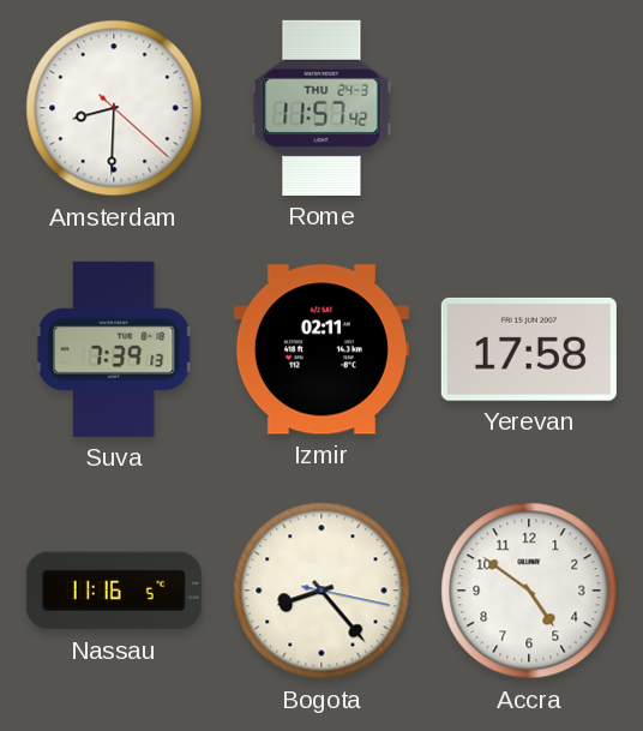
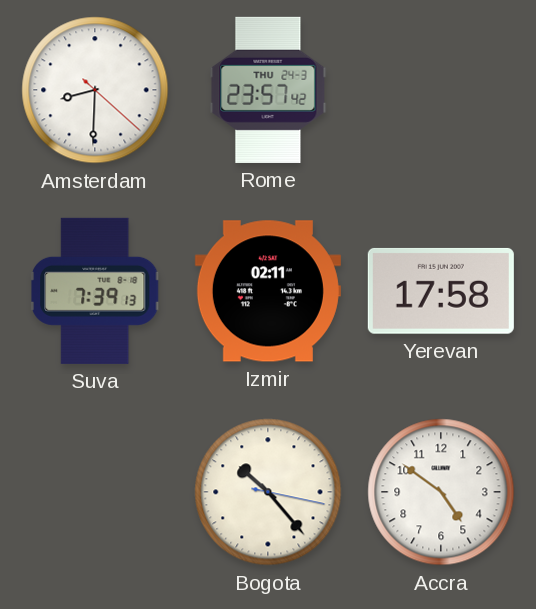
Rome: 11:57 -> 23:57
Nassau: 11:16 -> none
Bogota: 8:23 -> 10:23
